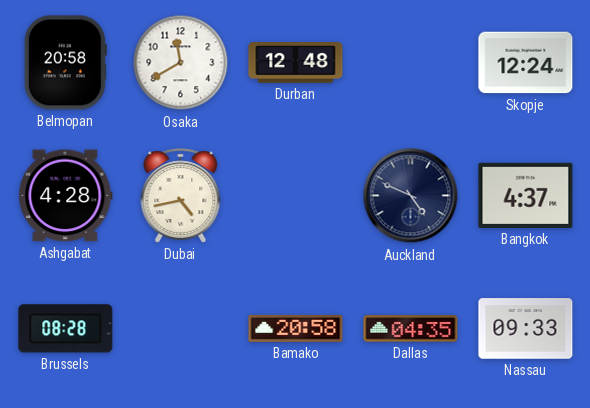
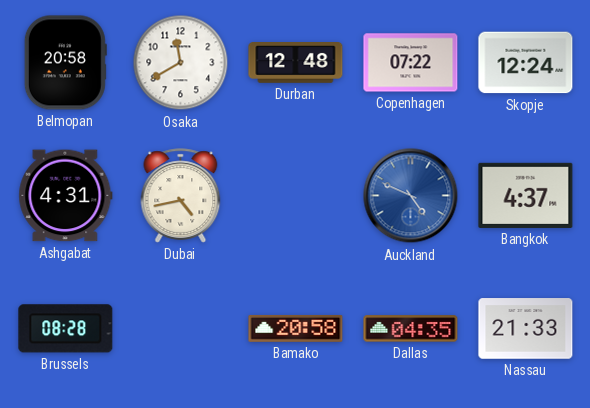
Copenhagen: none -> 07:22
Ashgabat: 4:28 -> 4:31
Auckland dial: navy -> blue
Nassau: 09:33 -> 21:33
